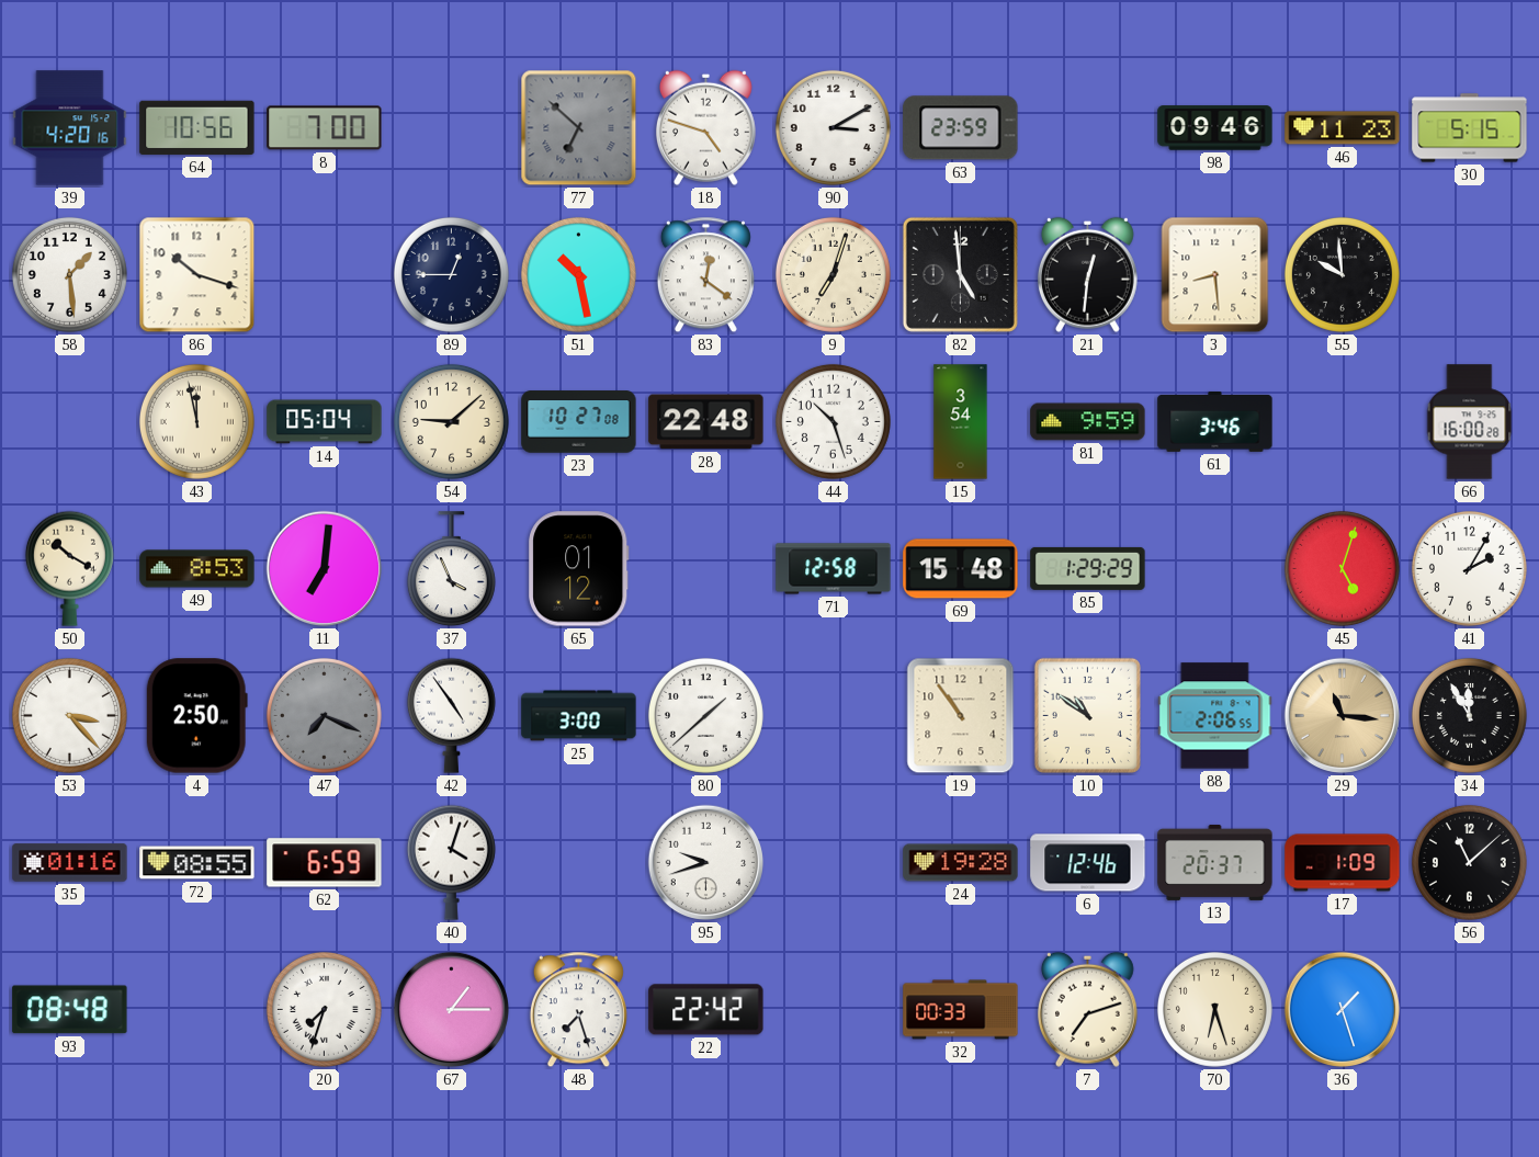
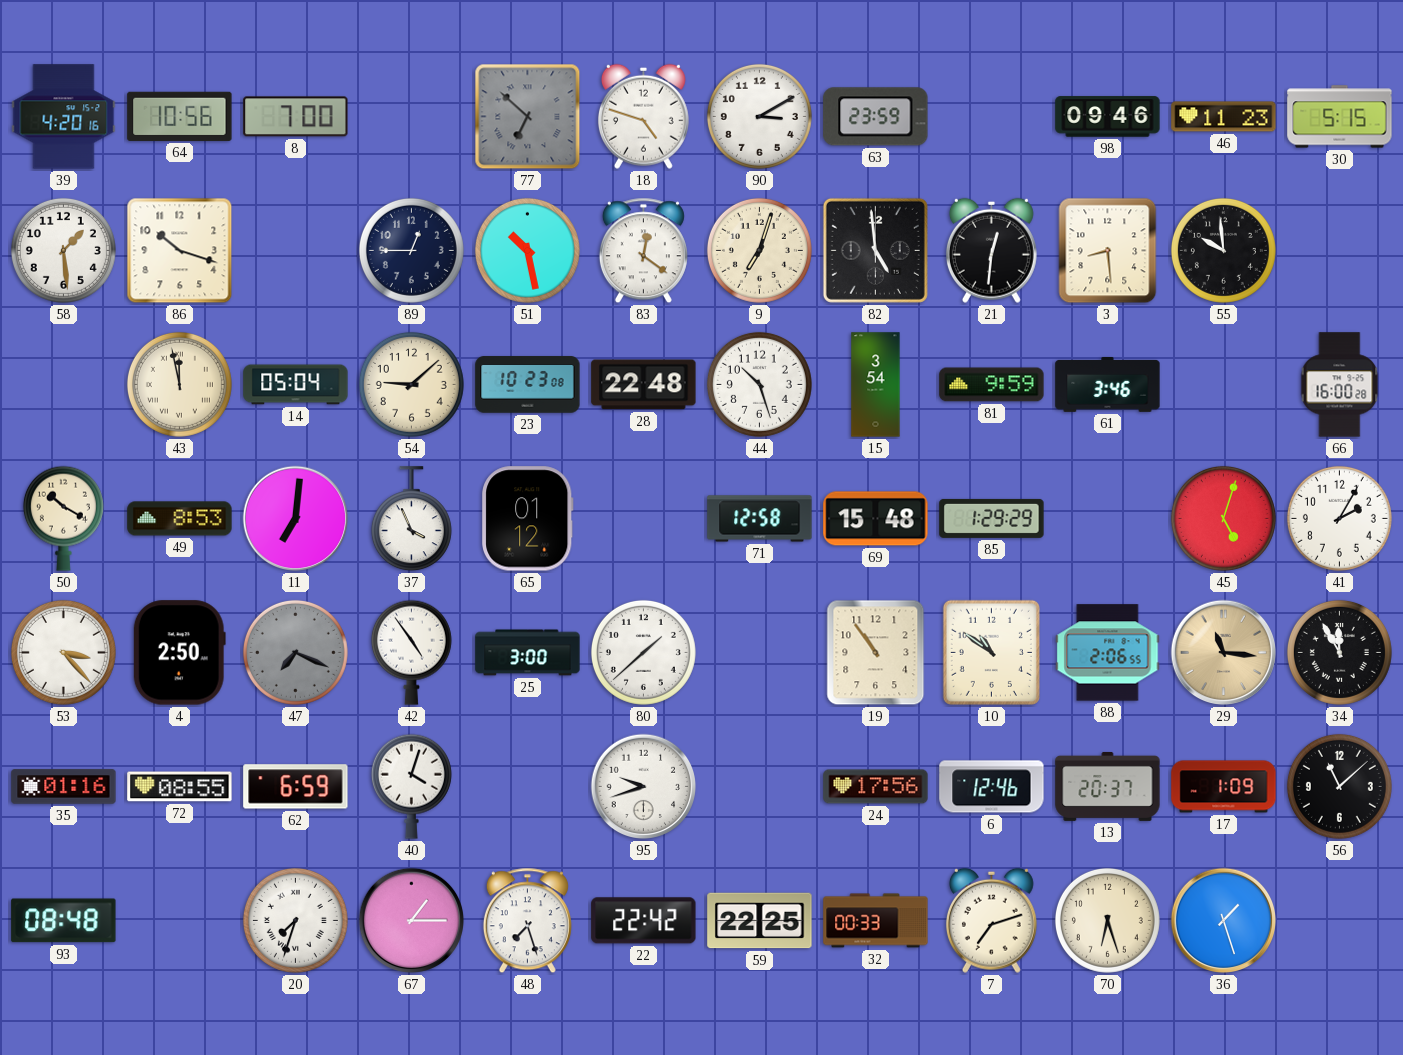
23: 10:27 -> 10:23
24: 19:28 -> 17:56
59: none -> 22:25
